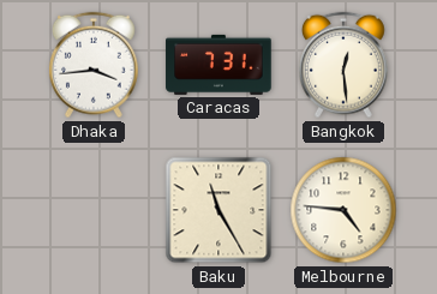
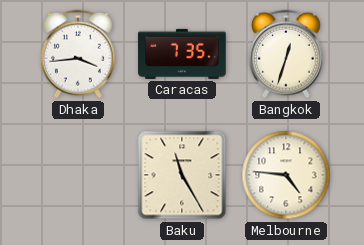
Caracas: 7:31 -> 7:35
Bangkok: 12:29 -> 12:33
